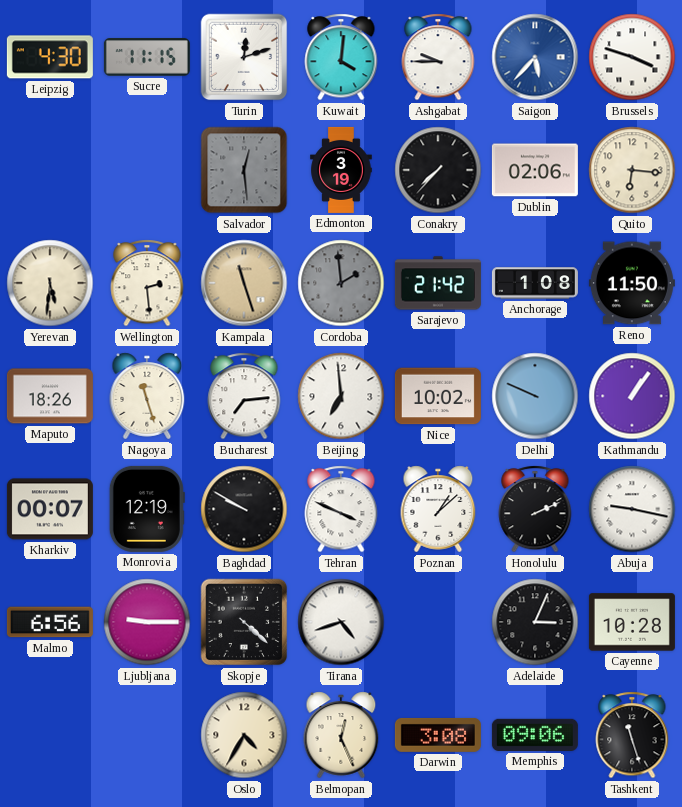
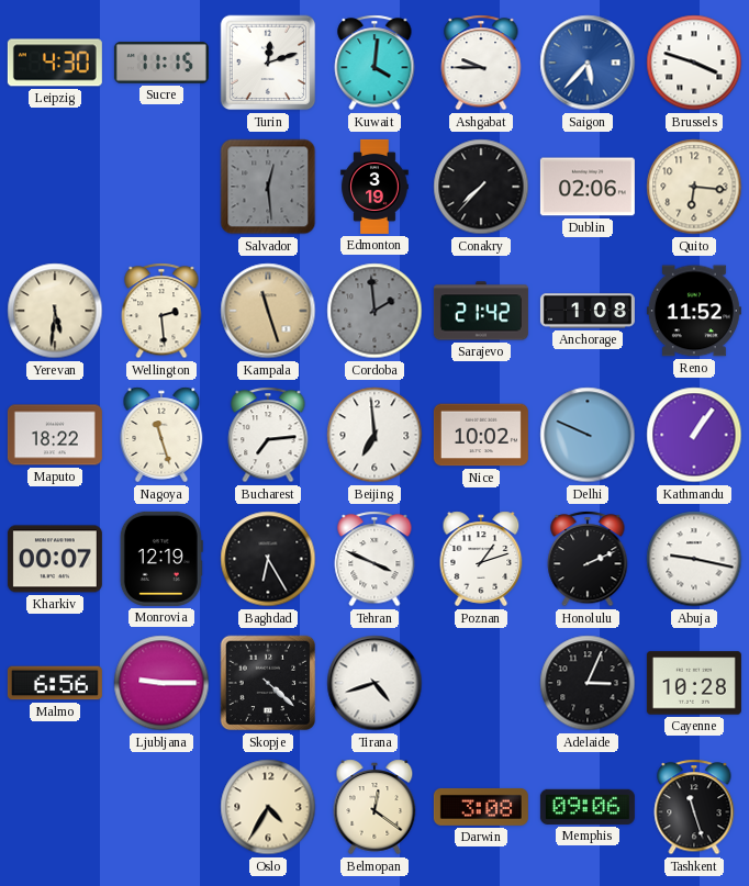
Reno: 11:50 -> 11:52
Maputo: 18:26 -> 18:22
Baghdad: 9:50 -> 6:25
Poznan: 1:08 -> 1:12
Belmopan: 12:26 -> 12:21
